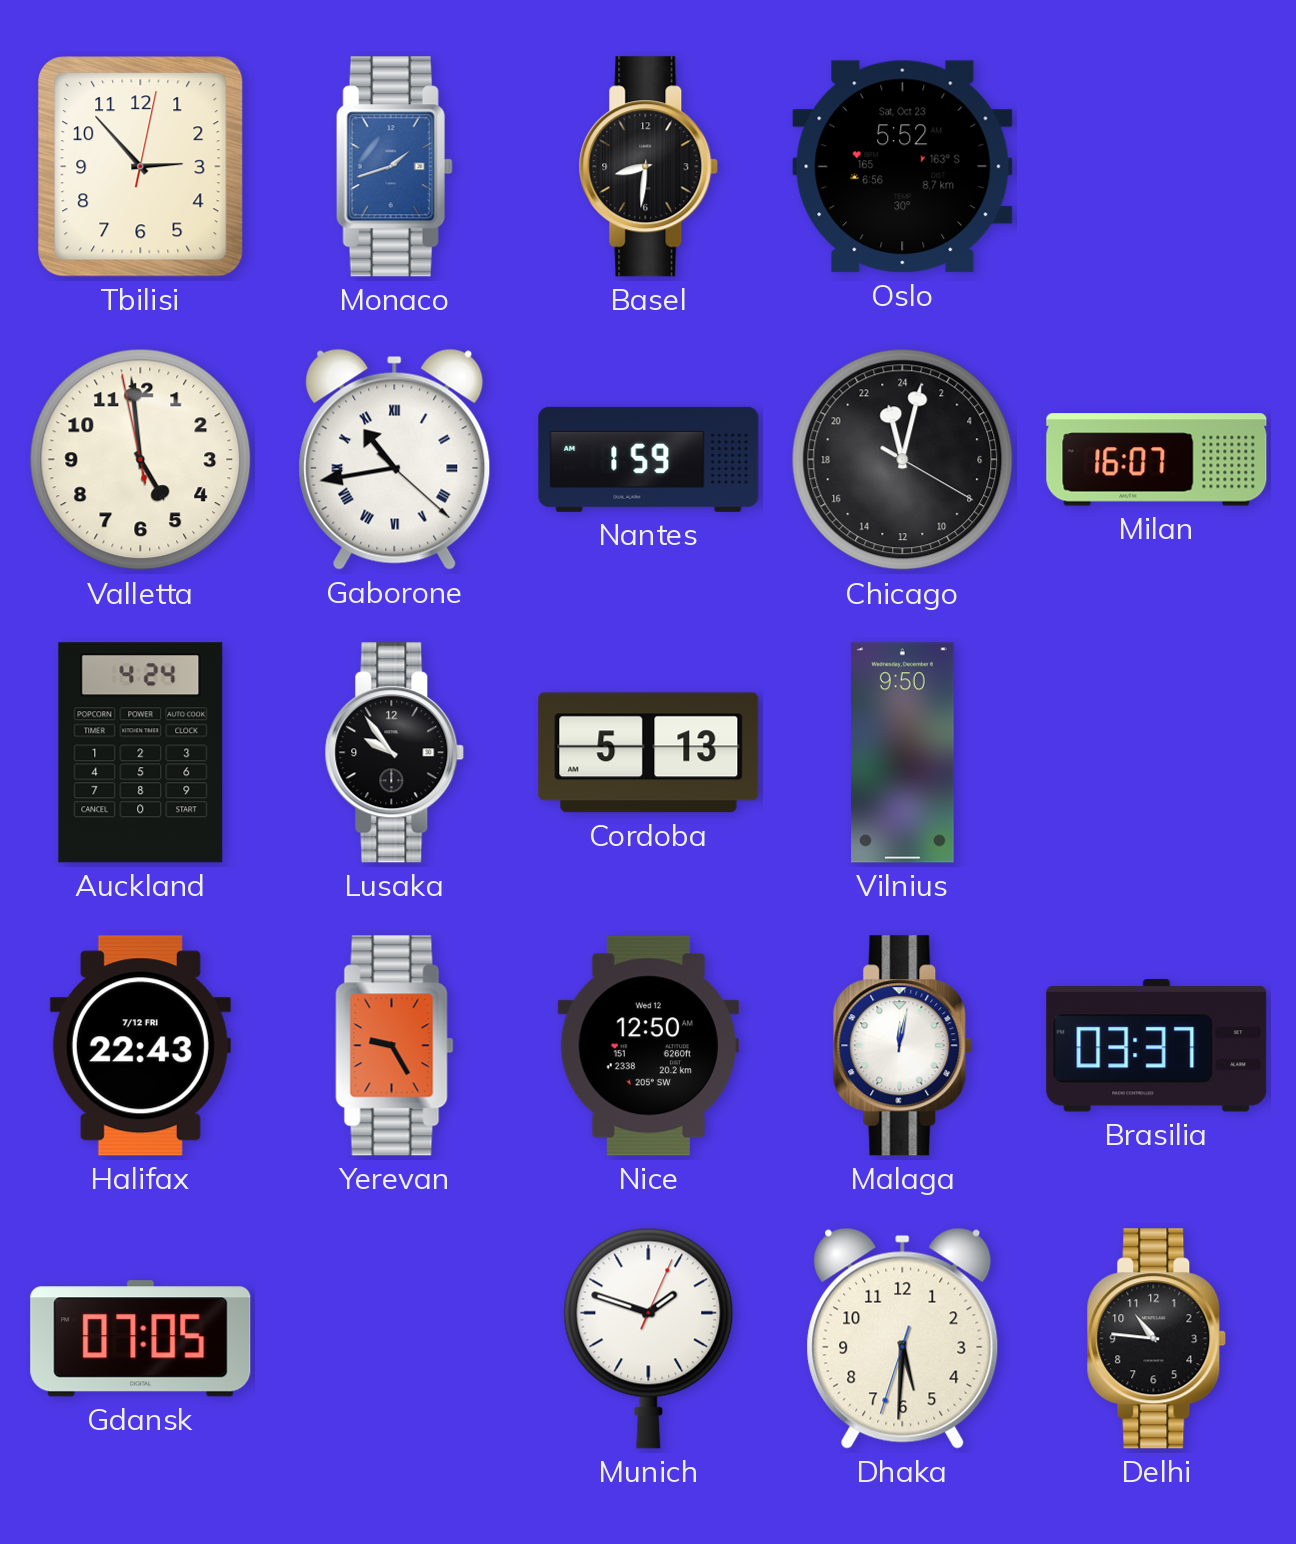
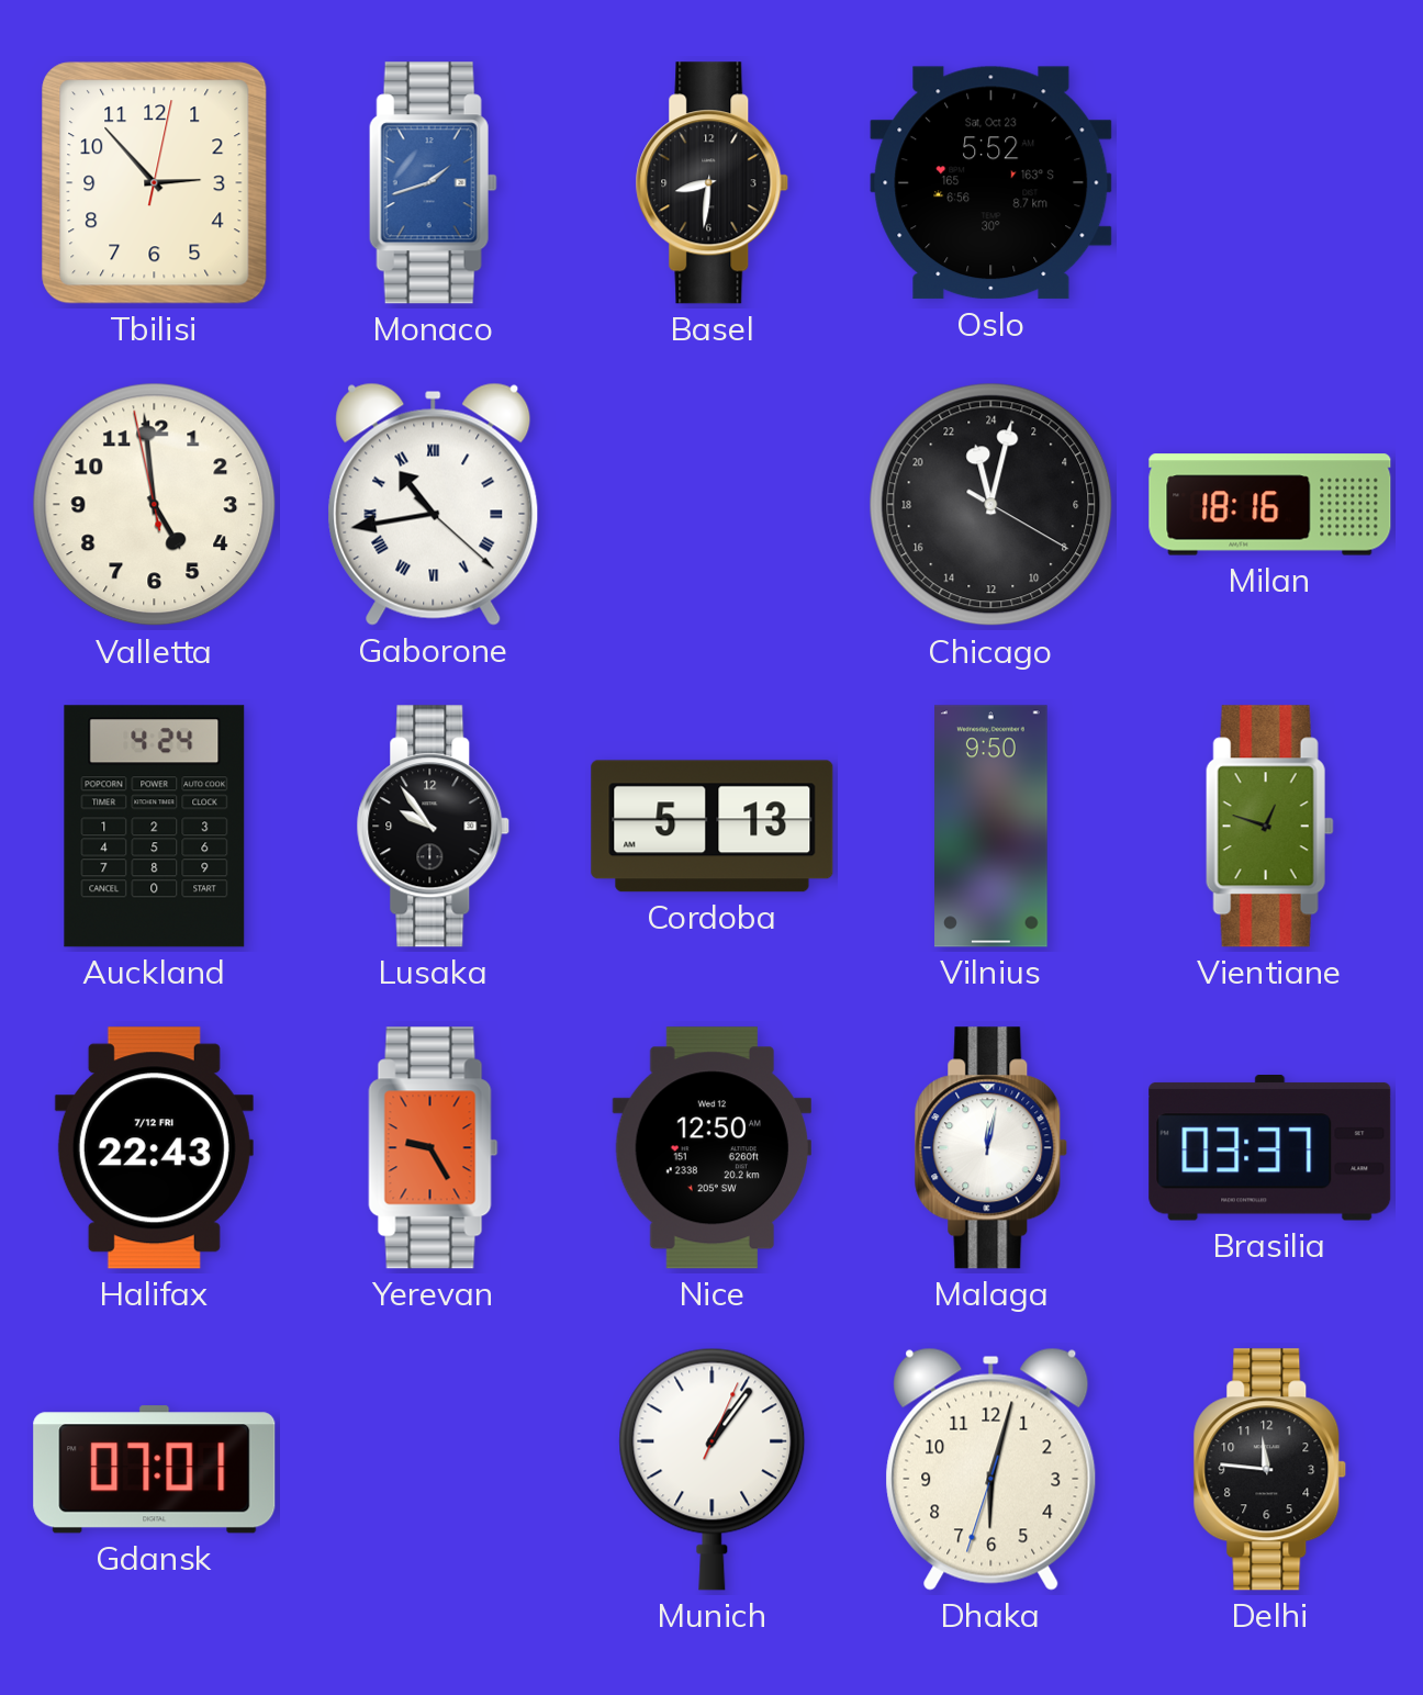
Nantes: 1:59 -> none
Milan: 16:07 -> 18:16
Vientiane: none -> 12:48
Gdansk: 07:05 -> 07:01
Munich: 1:48 -> 1:06
Dhaka: 5:30 -> 6:02
Delhi: 10:46 -> 11:46
